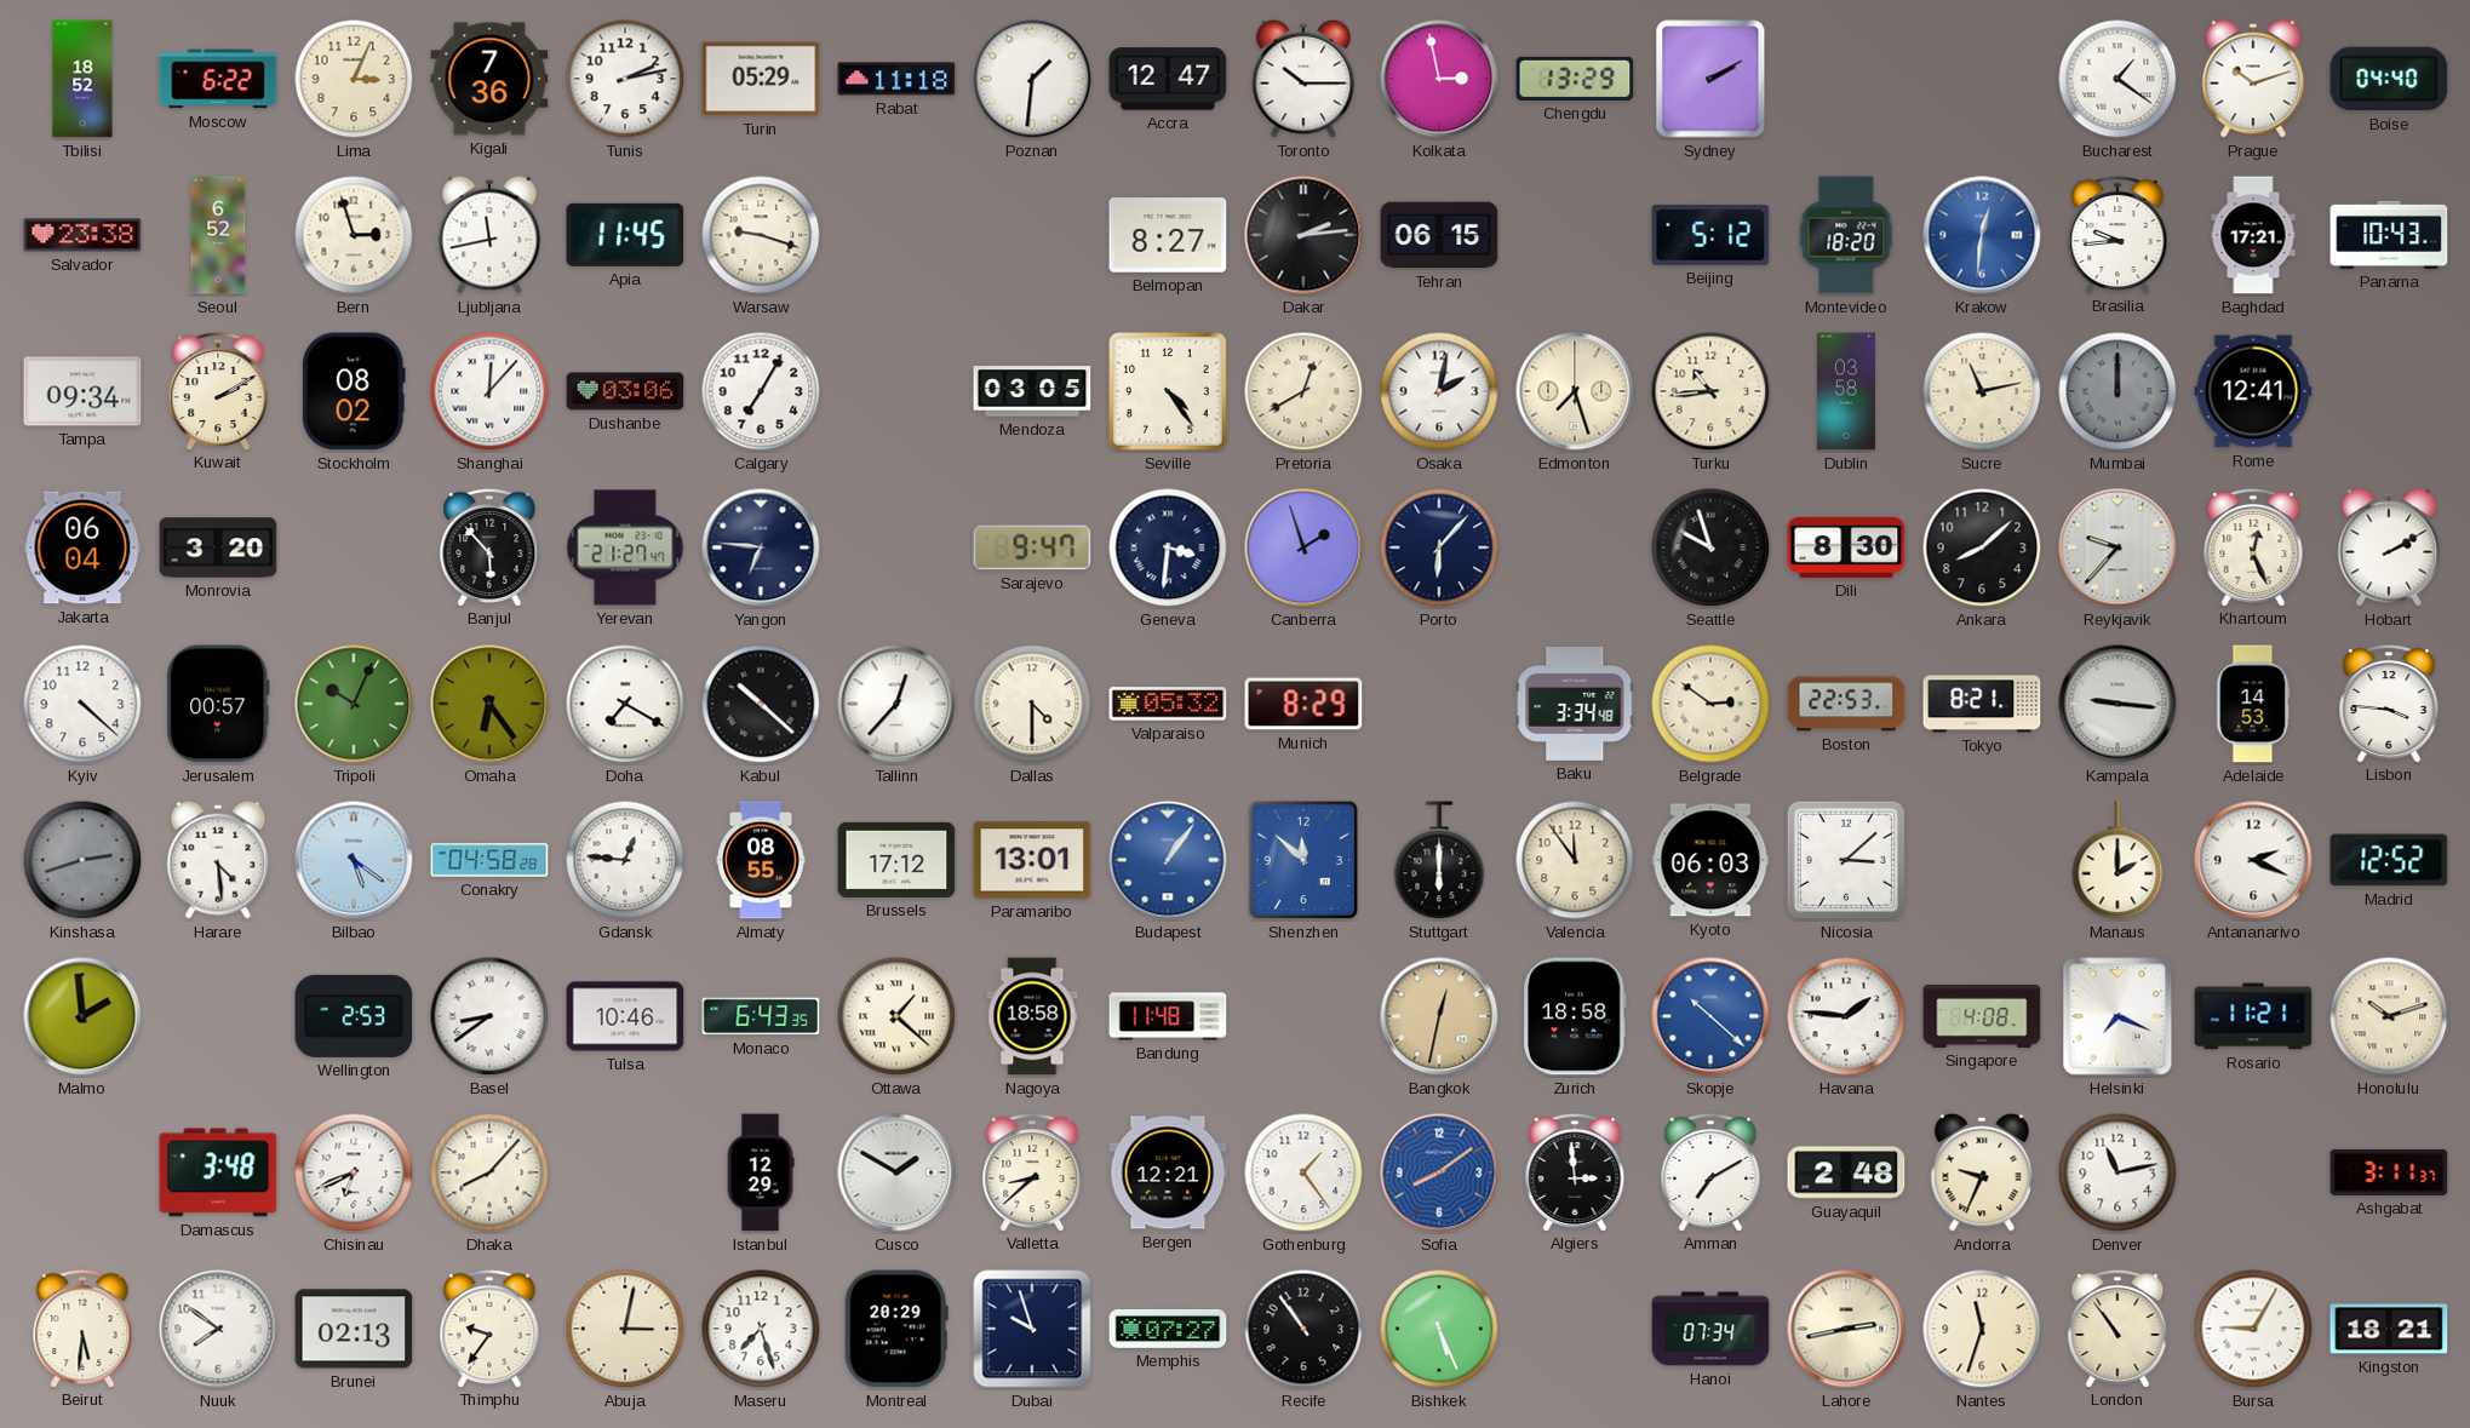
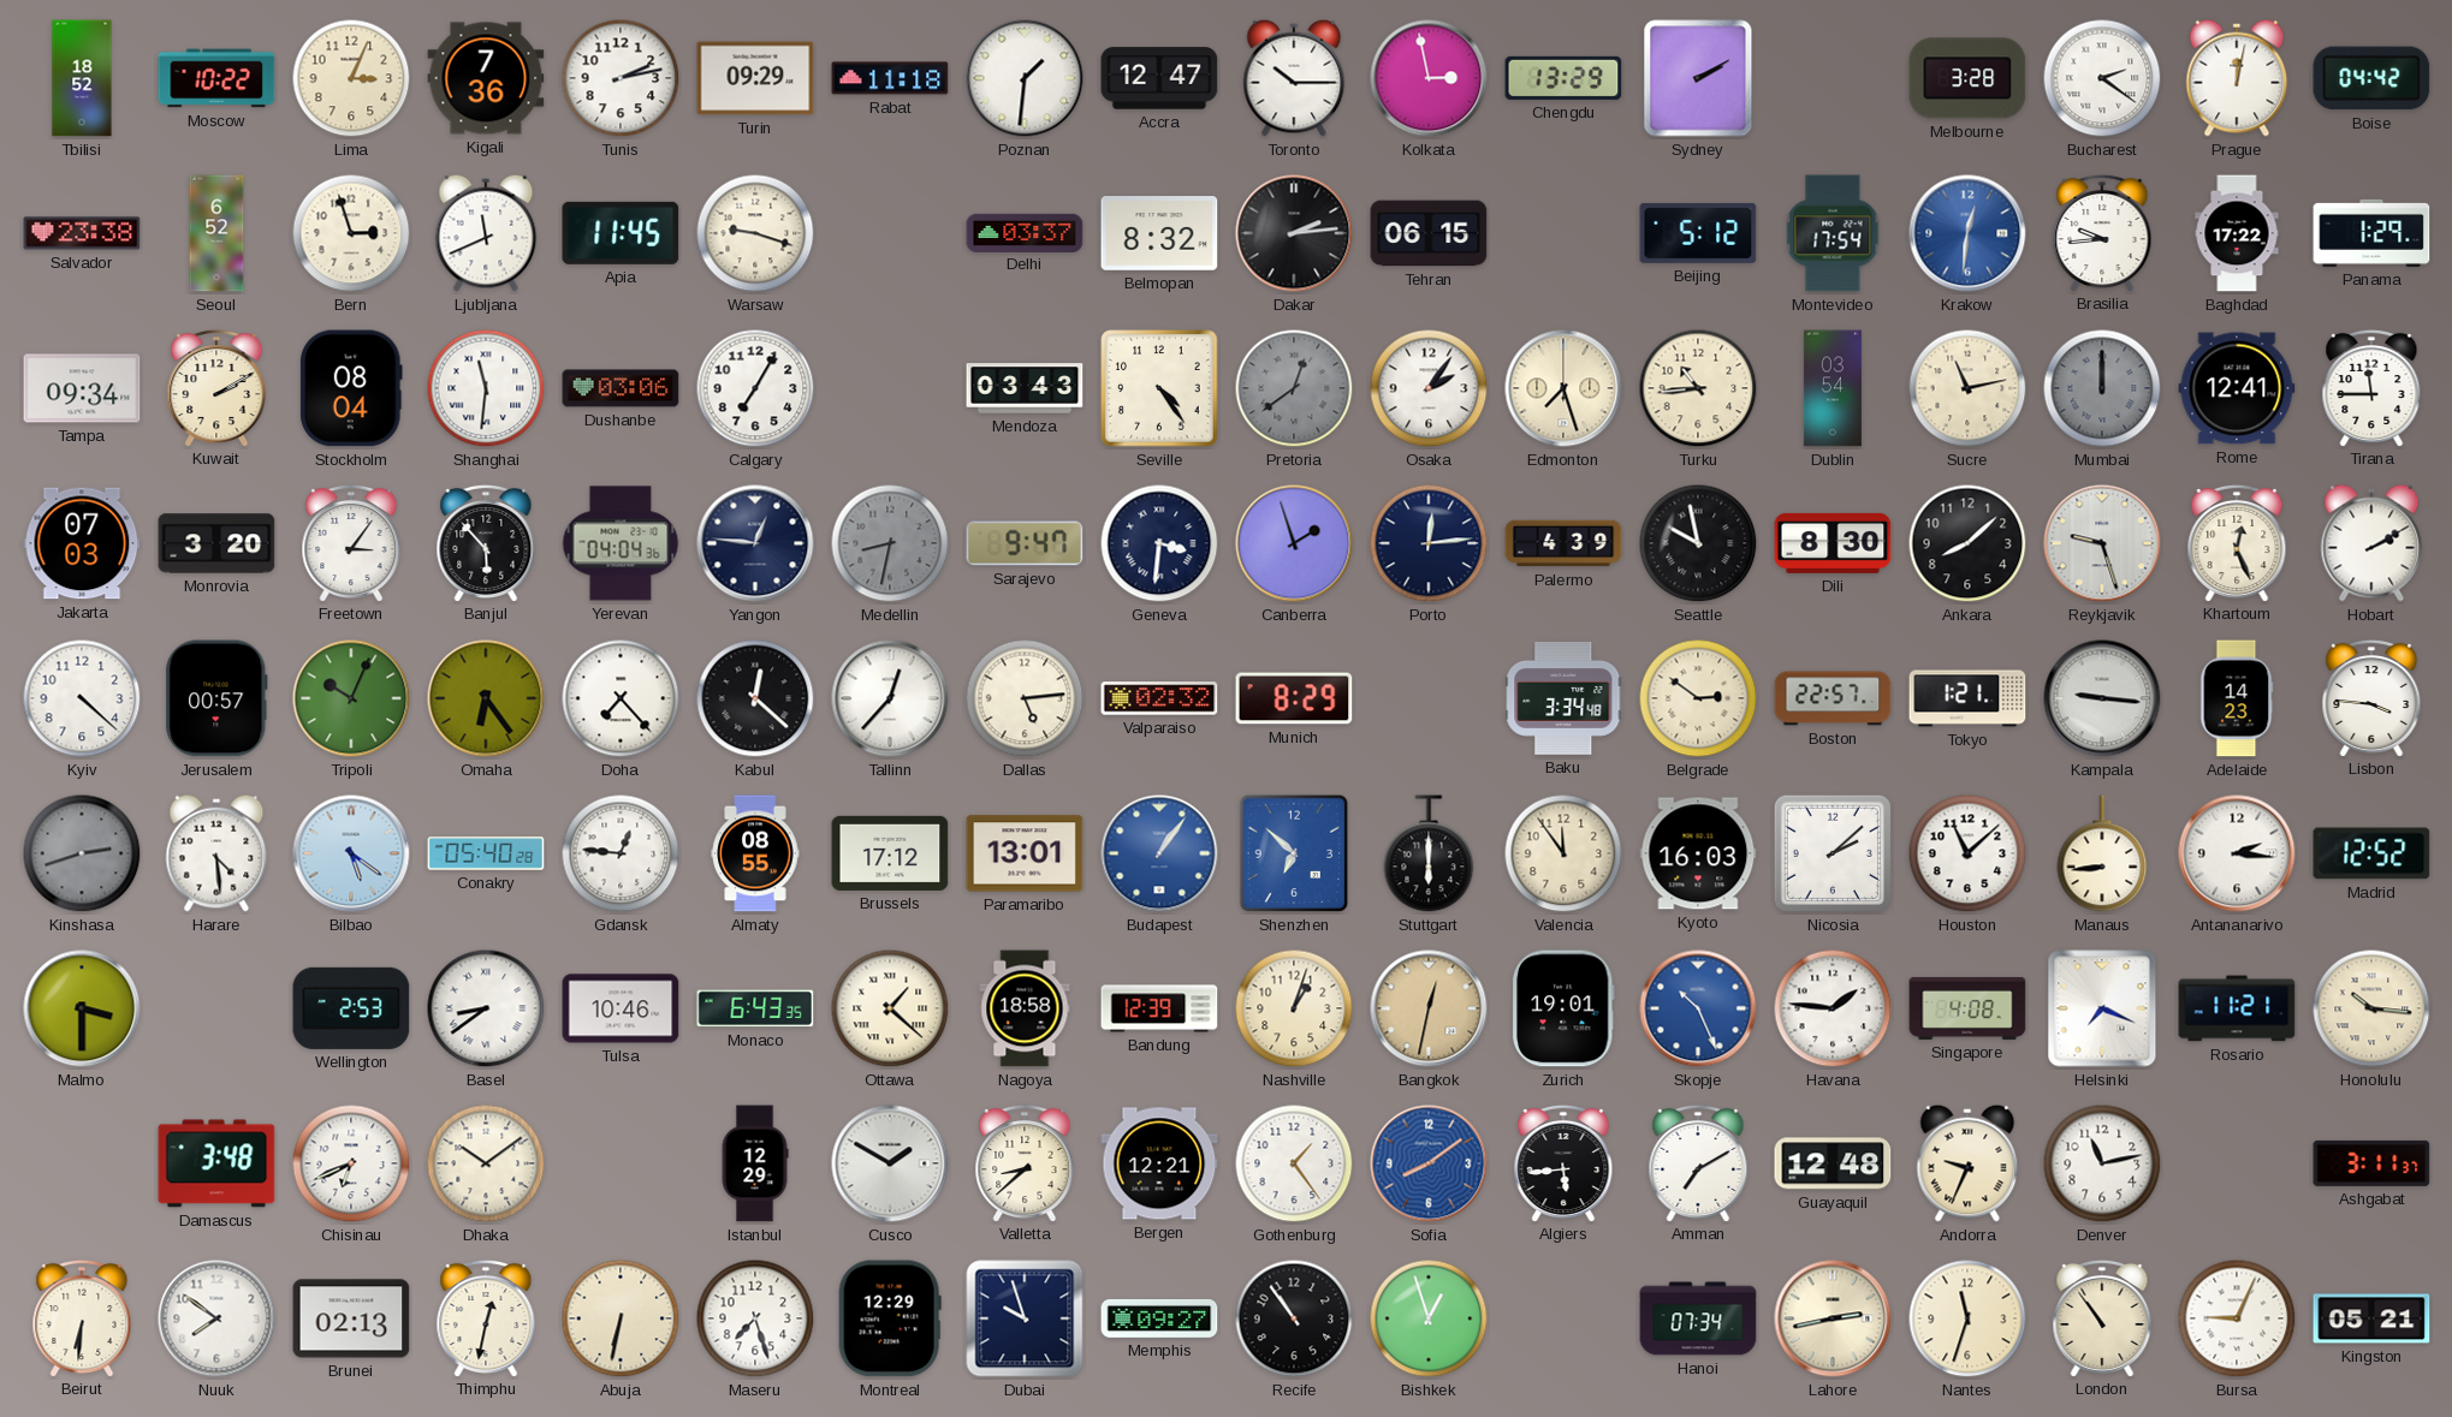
Moscow: 6:22 -> 10:22
Turin: 05:29 -> 09:29
Melbourne: none -> 3:28
Bucharest: 1:21 -> 2:21
Prague: 10:12 -> 12:02
Boise: 04:40 -> 04:42
Ljubljana: 11:43 -> 11:41
Delhi: none -> 03:37
Belmopan: 8:27 -> 8:32
Montevideo: 18:20 -> 17:54
Baghdad: 17:21 -> 17:22
Panama: 10:43 -> 1:29
Stockholm: 08:02 -> 08:04
Shanghai: 12:07 -> 11:31
Mendoza: 03:05 -> 03:43
Pretoria: 12:40 -> 12:39
Pretoria dial: cream -> grey
Osaka: 2:02 -> 2:06
Dublin: 03:58 -> 03:54
Tirana: none -> 11:45
Jakarta: 06:04 -> 07:03
Freetown: none -> 3:06
Yerevan: 21:27 -> 04:04
Yangon: 6:46 -> 12:46
Medellin: none -> 8:32
Porto: 6:07 -> 12:14
Palermo: none -> 4:39
Seattle: 9:57 -> 9:58
Reykjavik: 9:37 -> 9:27
Doha: 7:20 -> 7:23
Kabul: 10:22 -> 12:22
Dallas: 4:30 -> 5:14
Valparaiso: 05:32 -> 02:32
Boston: 22:53 -> 22:57
Tokyo: 8:21 -> 1:21
Adelaide: 14:53 -> 14:23
Conakry: 04:58 -> 05:40
Shenzhen: 11:52 -> 6:52
Kyoto: 06:03 -> 16:03
Nicosia: 3:08 -> 2:08
Houston: none -> 11:08
Manaus: 2:00 -> 8:44
Antananarivo: 2:19 -> 2:16
Malmo: 1:59 -> 3:30
Bandung: 11:48 -> 12:39
Nashville: none -> 1:03
Zurich: 18:58 -> 19:01
Skopje: 10:22 -> 10:26
Honolulu: 10:12 -> 10:16
Dhaka: 8:07 -> 10:09
Algiers: 2:59 -> 5:44
Guayaquil: 2:48 -> 12:48
Beirut: 5:31 -> 6:31
Thimphu: 9:36 -> 12:32
Abuja: 3:02 -> 6:32
Montreal: 20:29 -> 12:29
Memphis: 07:27 -> 09:27
Bishkek: 5:26 -> 12:57
Bursa: 9:05 -> 9:04
Kingston: 18:21 -> 05:21
